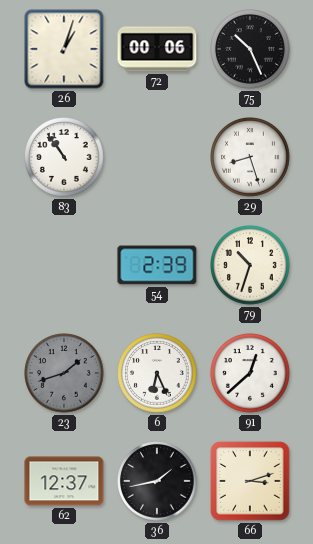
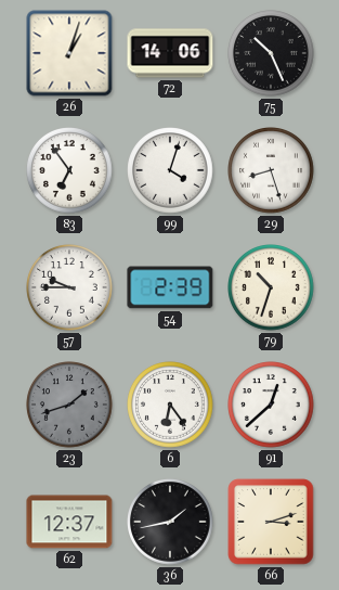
72: 00:06 -> 14:06
83: 10:54 -> 6:54
99: none -> 4:03
57: none -> 9:45
6: 6:26 -> 6:24
